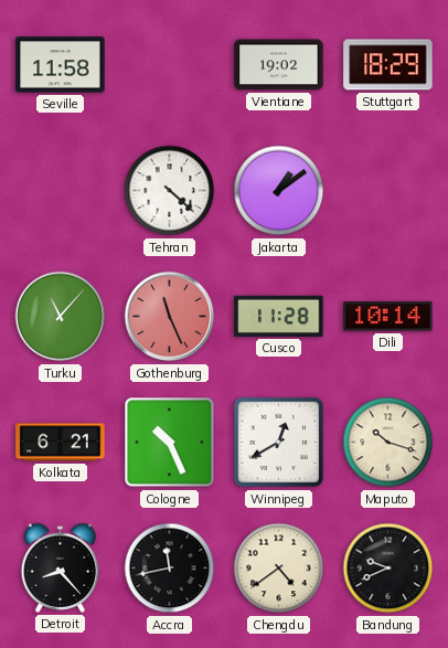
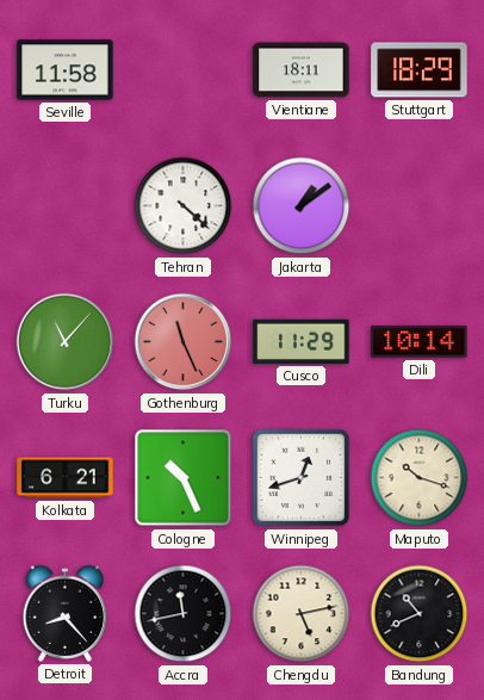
Vientiane: 19:02 -> 18:11
Cusco: 11:28 -> 11:29
Winnipeg: 12:40 -> 12:42
Chengdu: 4:39 -> 5:13
Bandung: 9:41 -> 10:41
